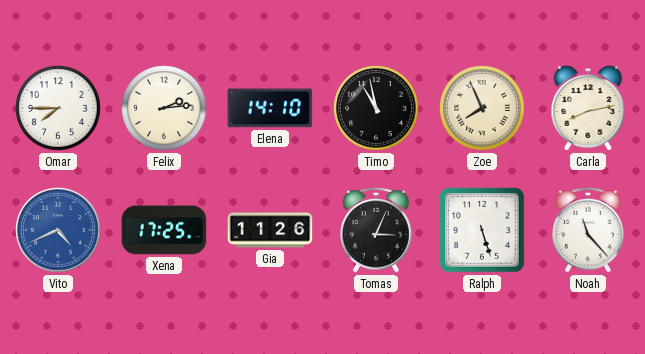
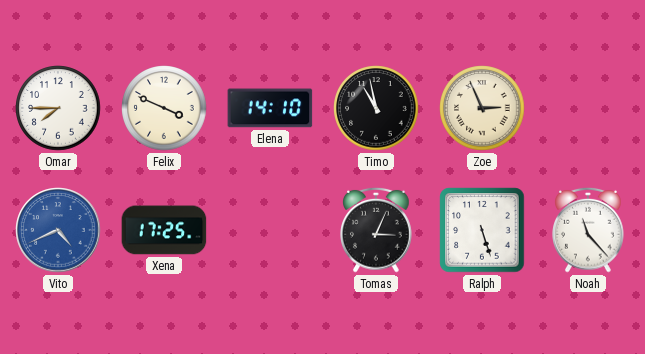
Felix: 2:14 -> 3:49
Zoe: 7:56 -> 2:56
Carla: 8:13 -> none
Gia: 11:26 -> none
